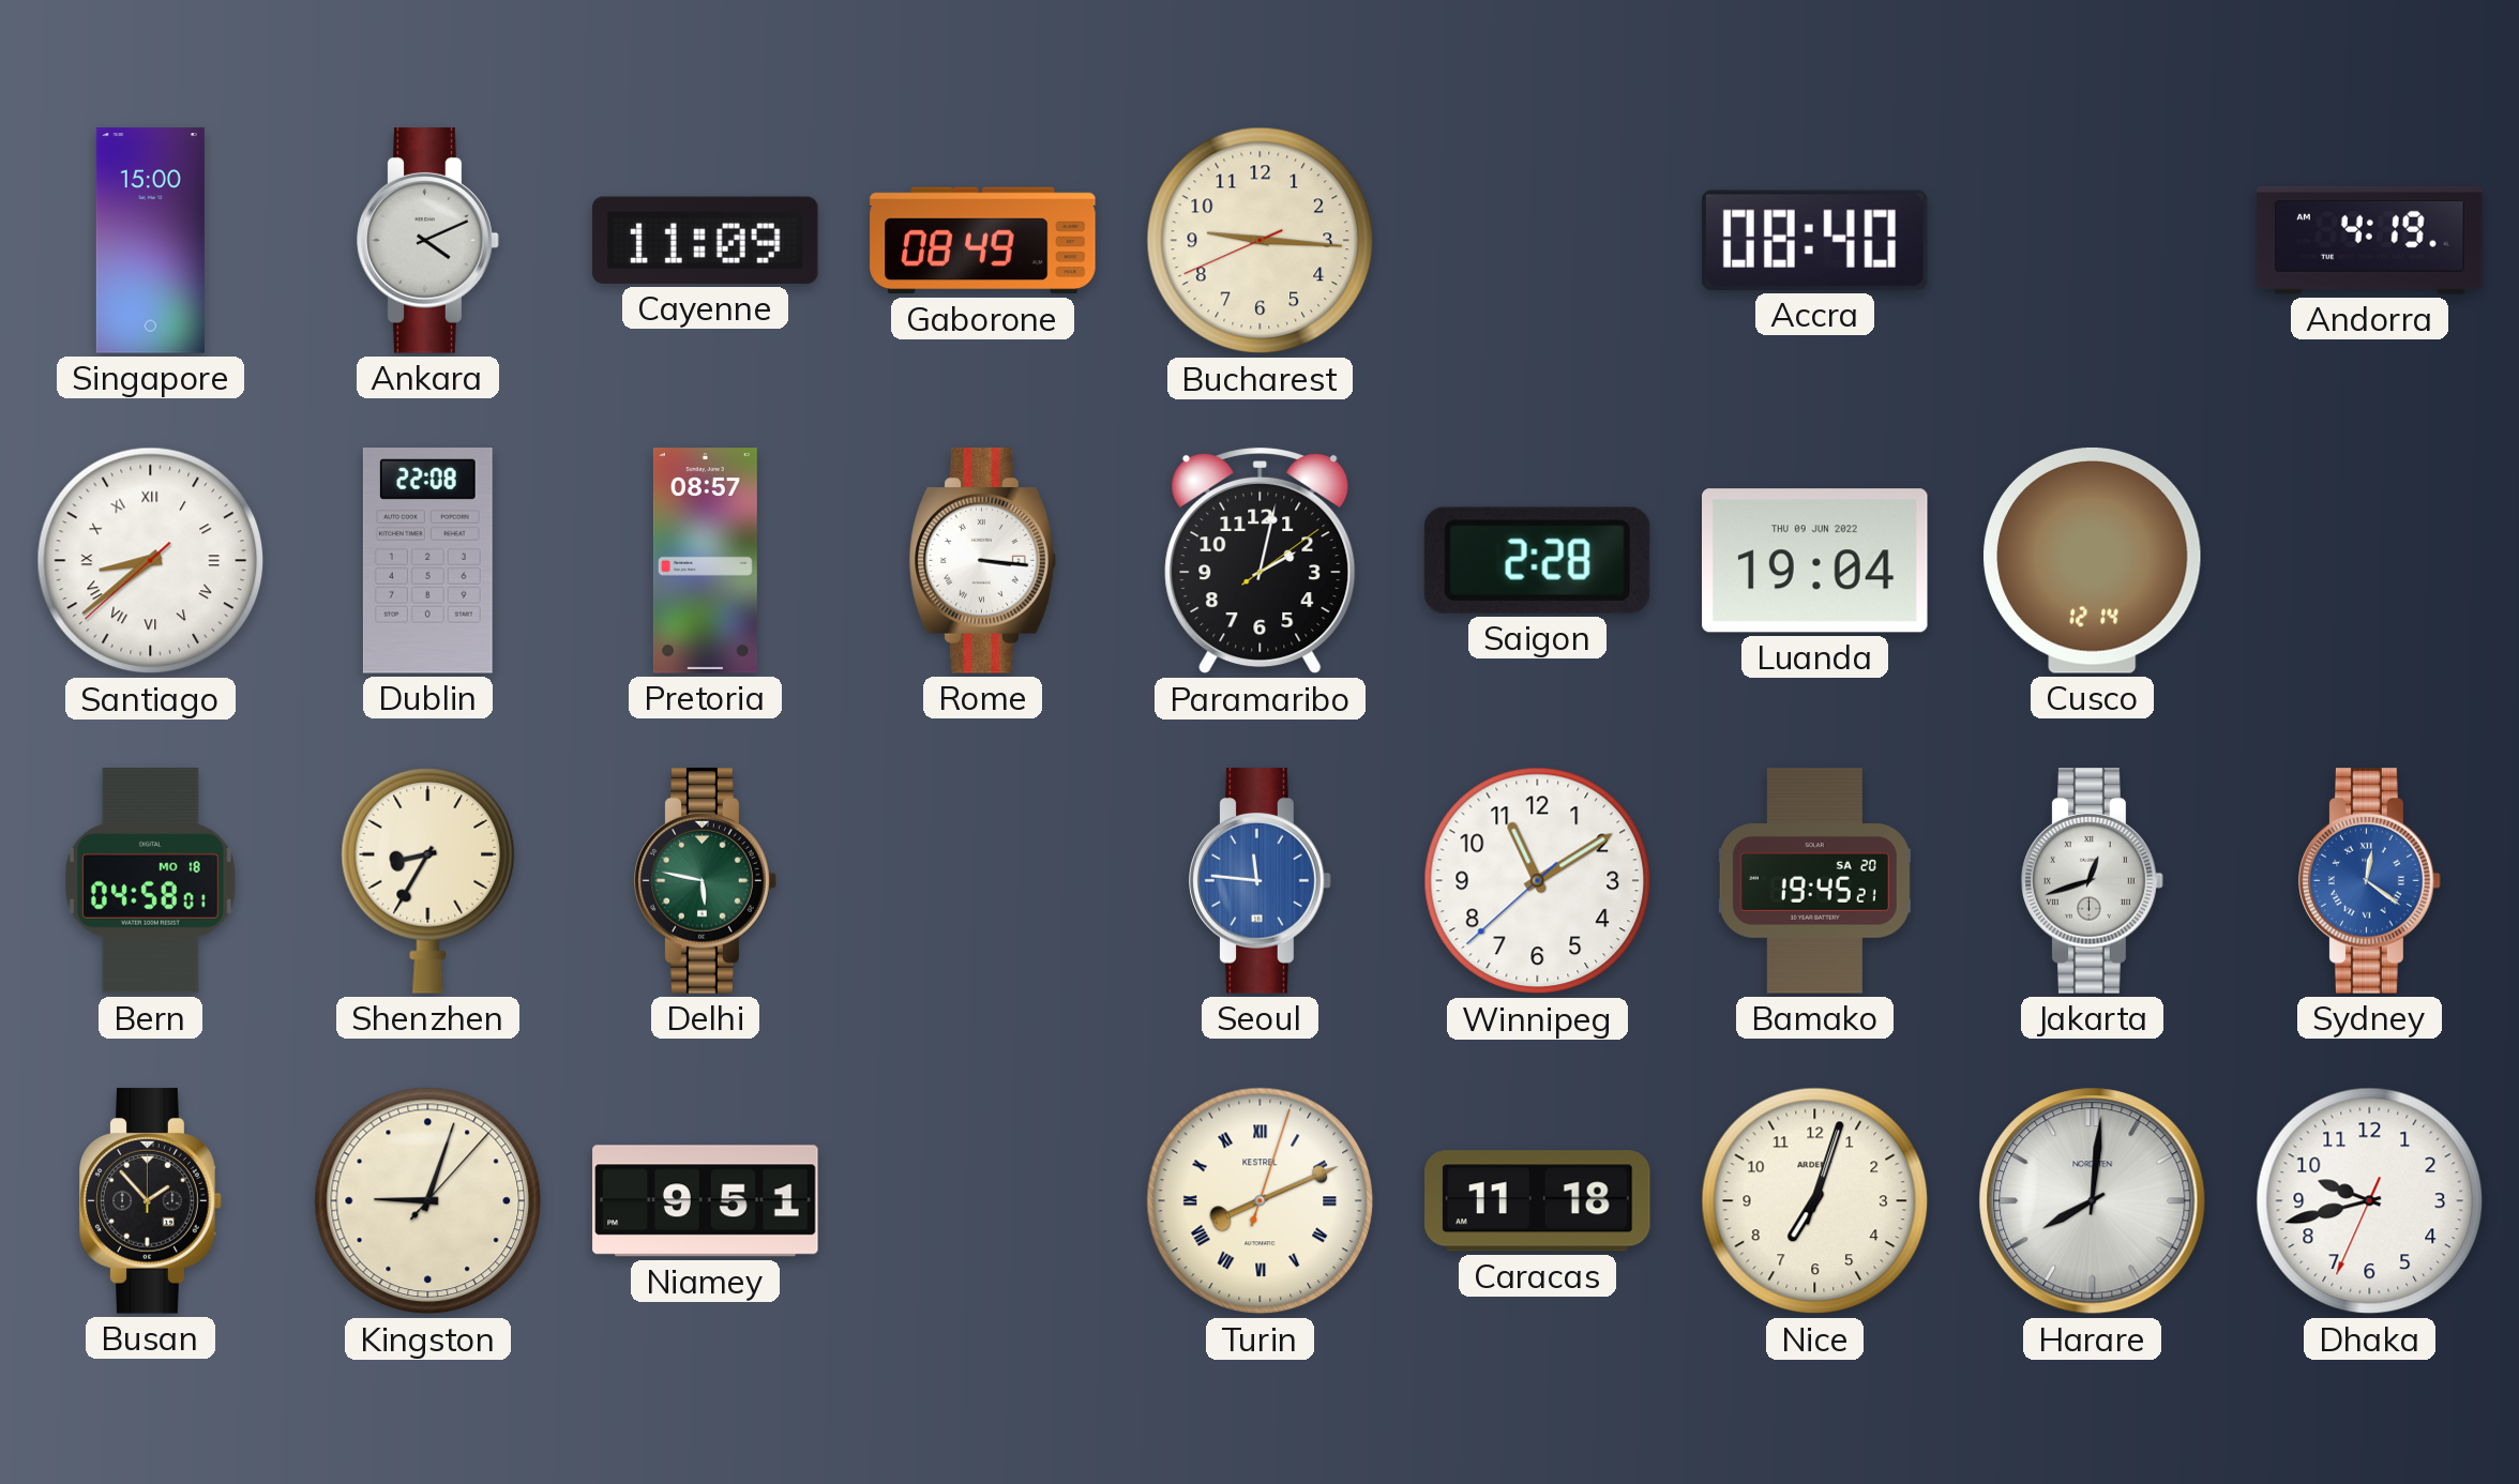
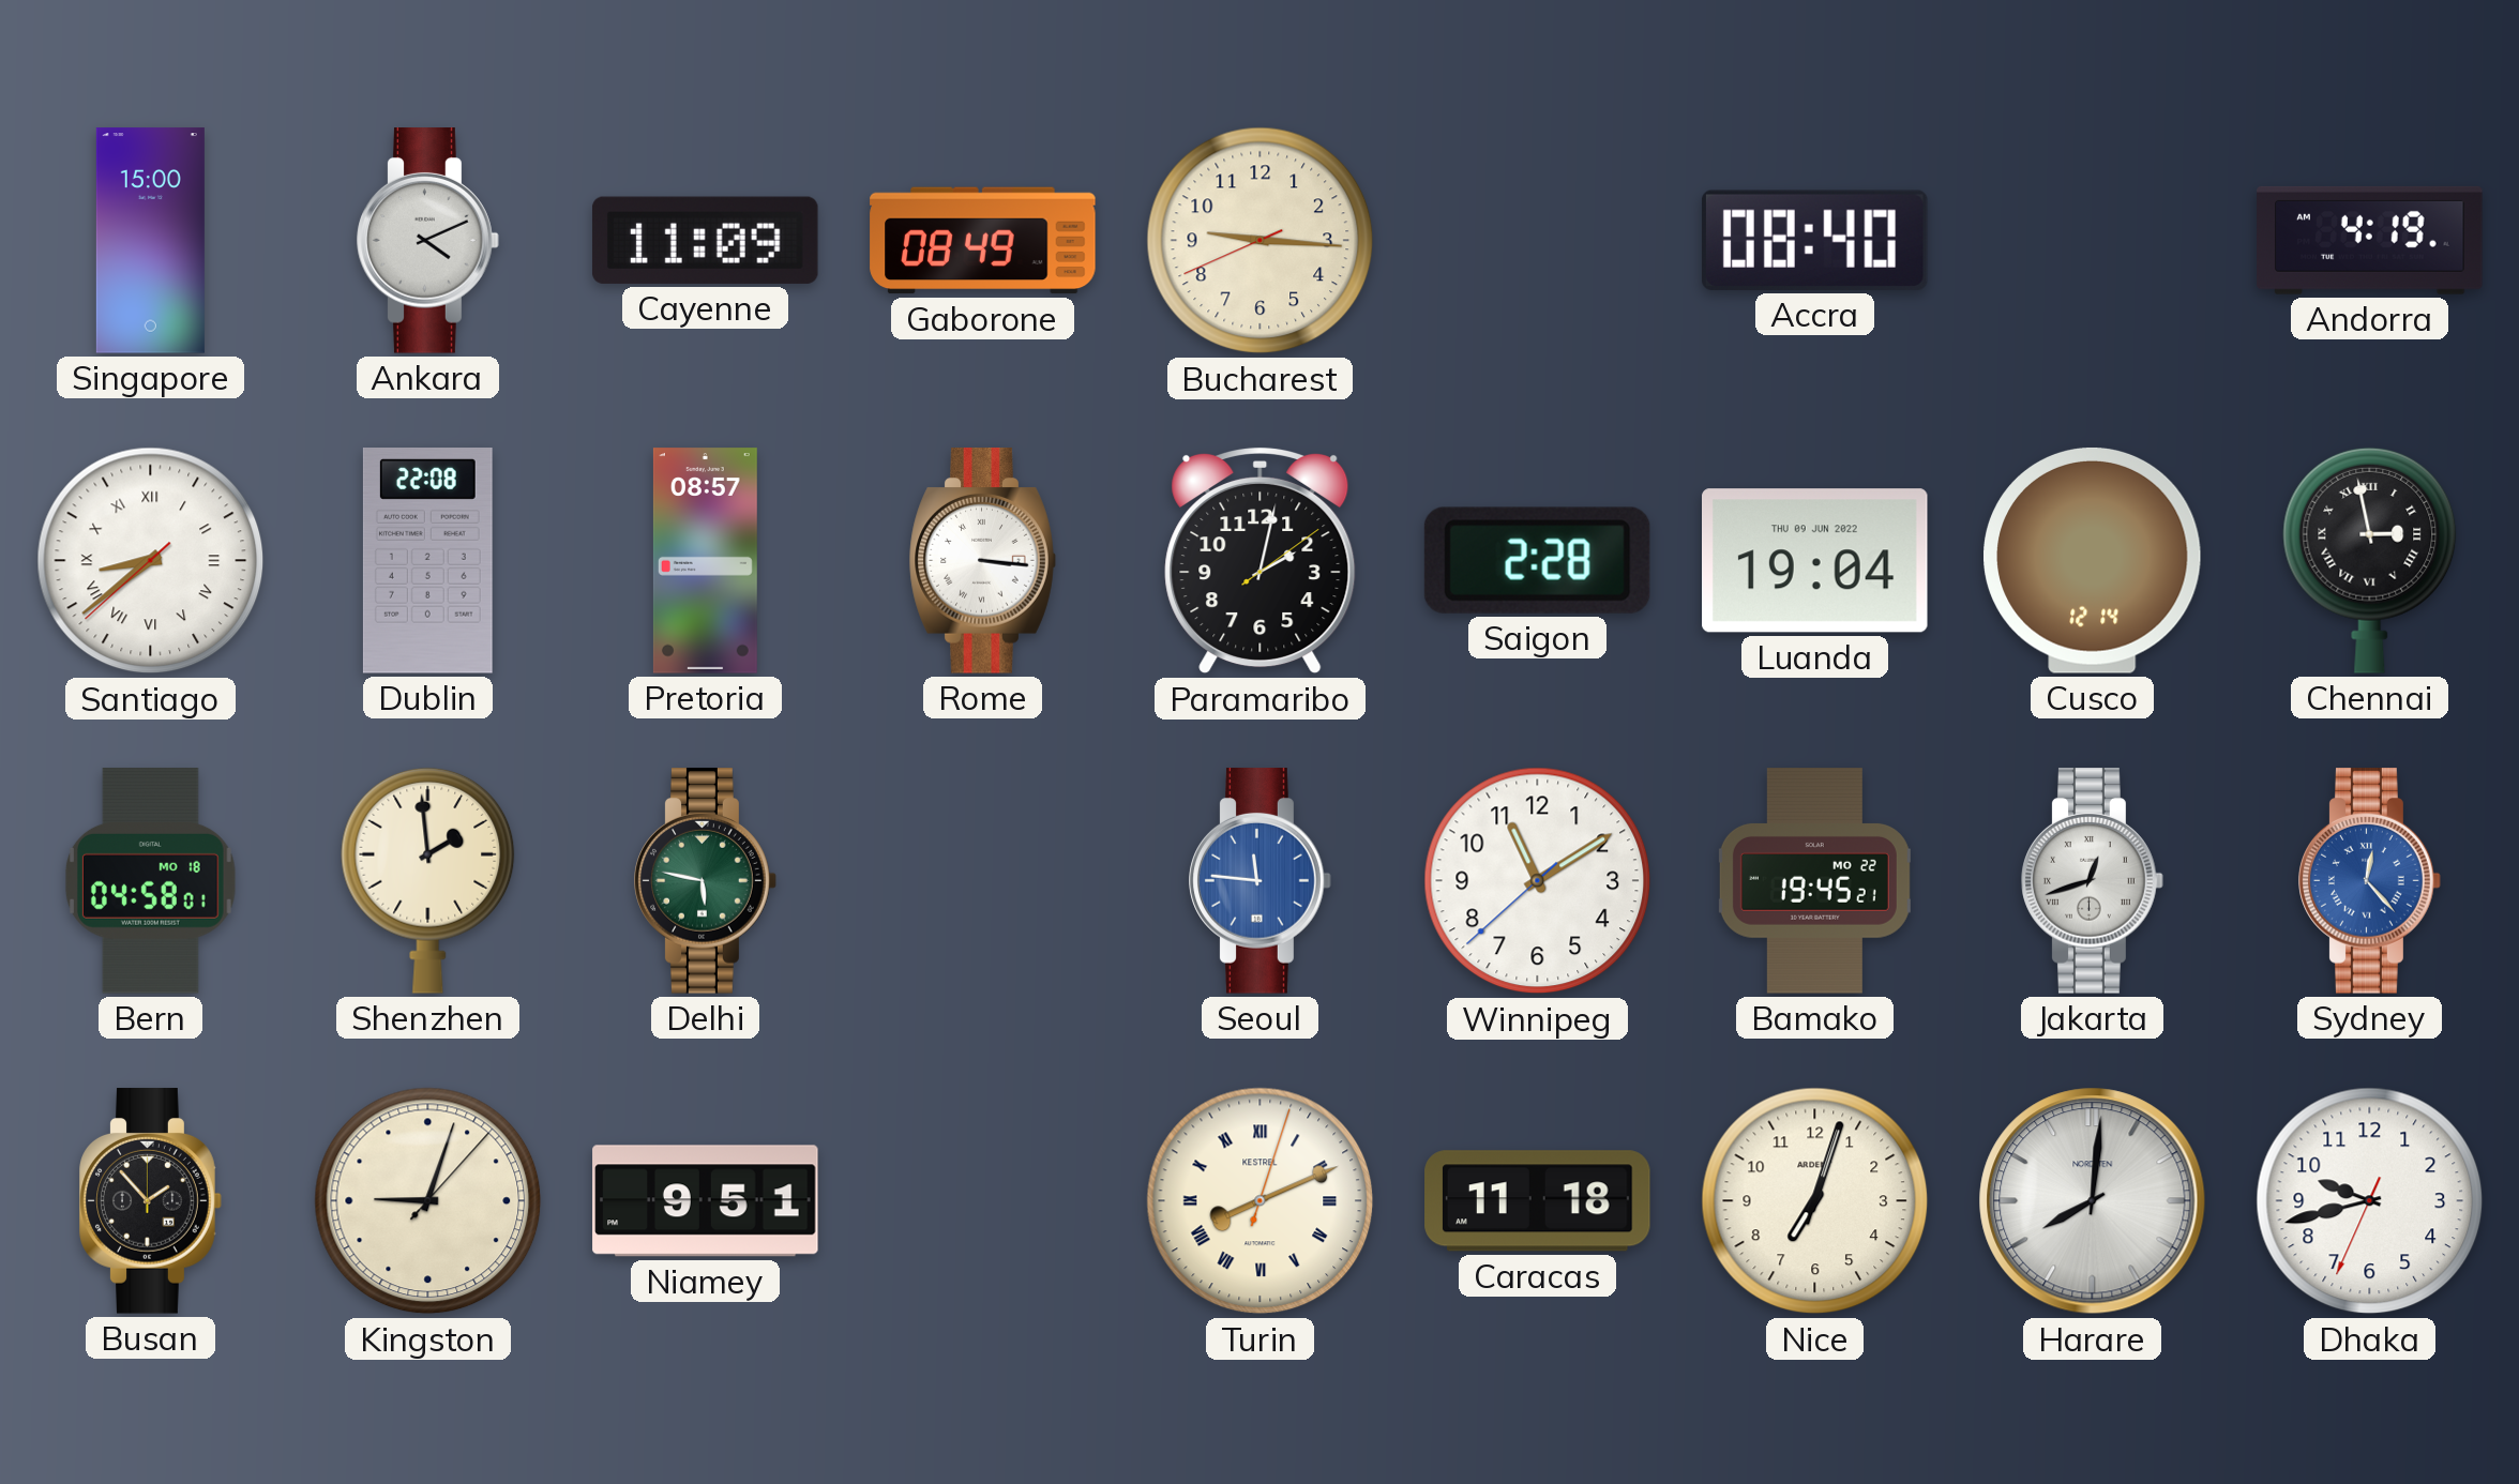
Chennai: none -> 2:58
Shenzhen: 8:35 -> 1:59
Bamako date: SA 20 -> MO 22
Sydney: 12:21 -> 12:23
